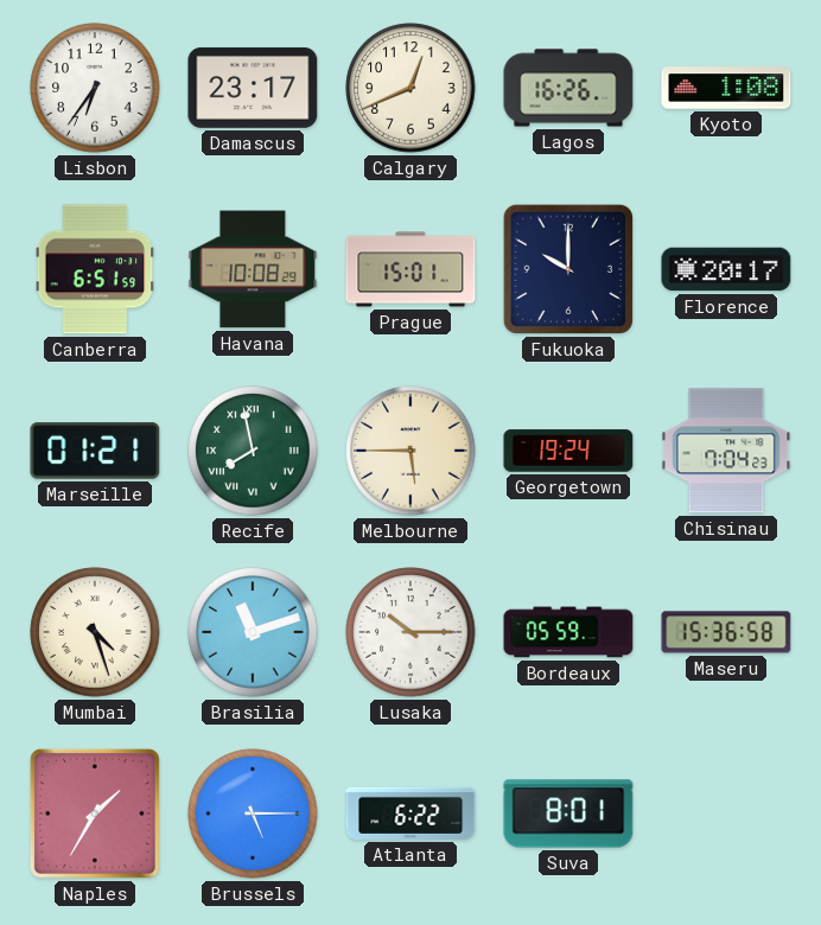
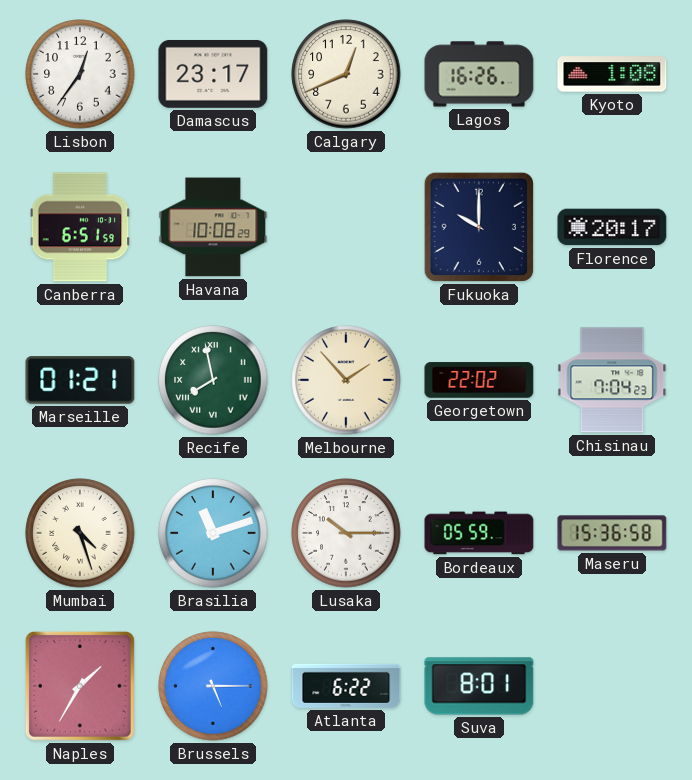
Lisbon: 6:36 -> 12:36
Prague: 15:01 -> none
Melbourne: 5:45 -> 1:53
Georgetown: 19:24 -> 22:02
